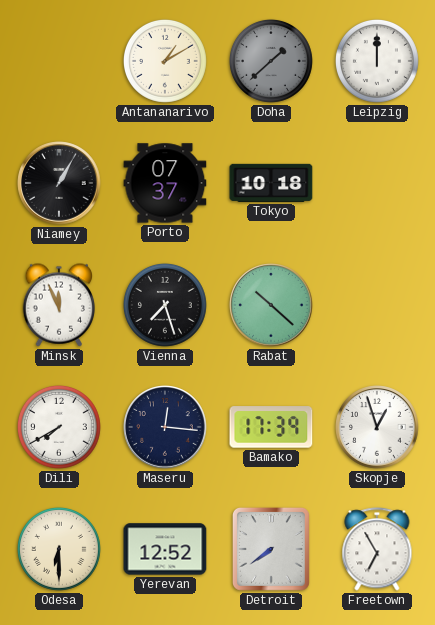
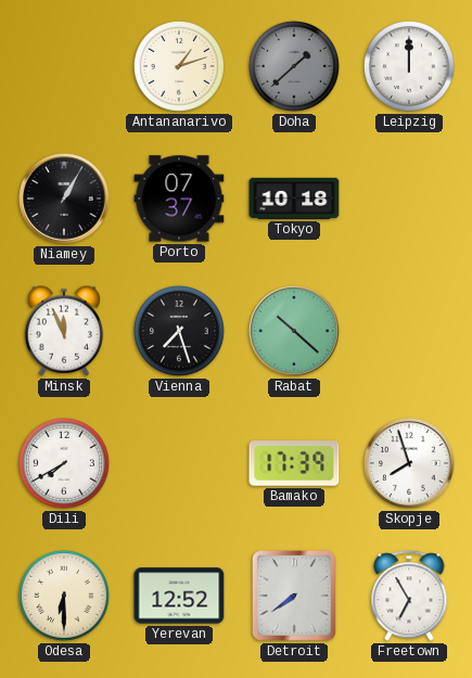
Antananarivo: 1:10 -> 1:12
Maseru: 12:16 -> none
Skopje: 12:57 -> 7:57
